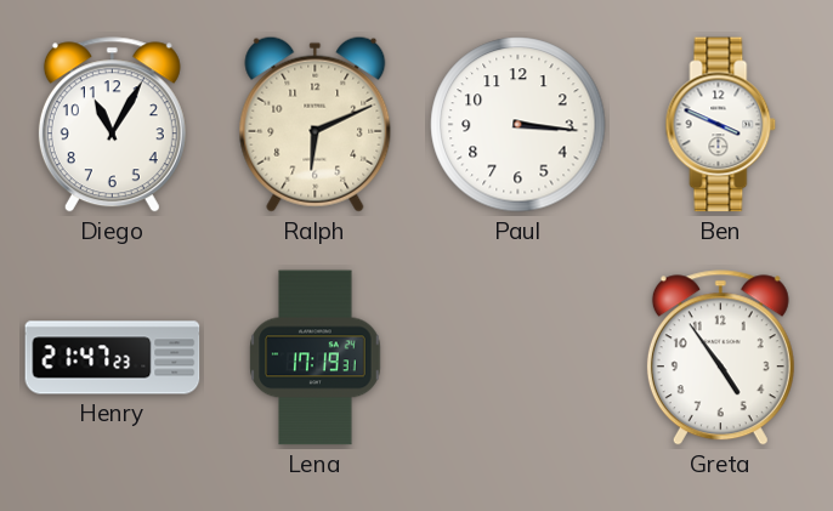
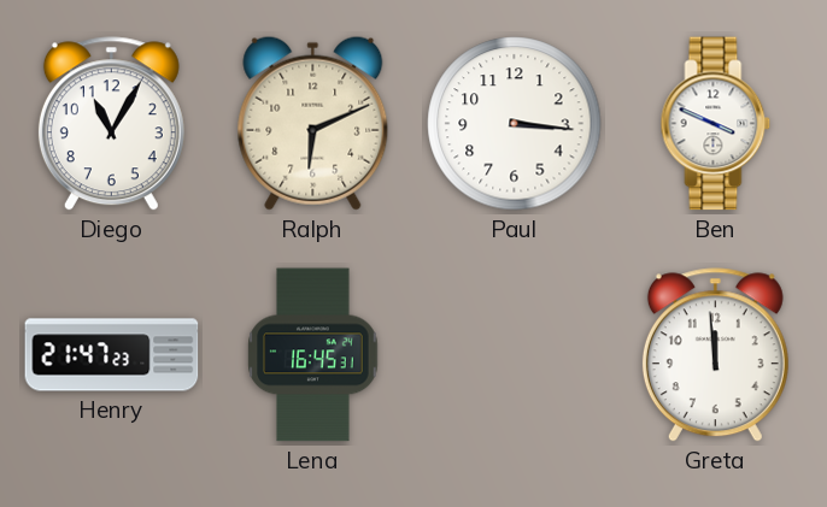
Lena: 17:19 -> 16:45
Greta: 4:54 -> 11:59
